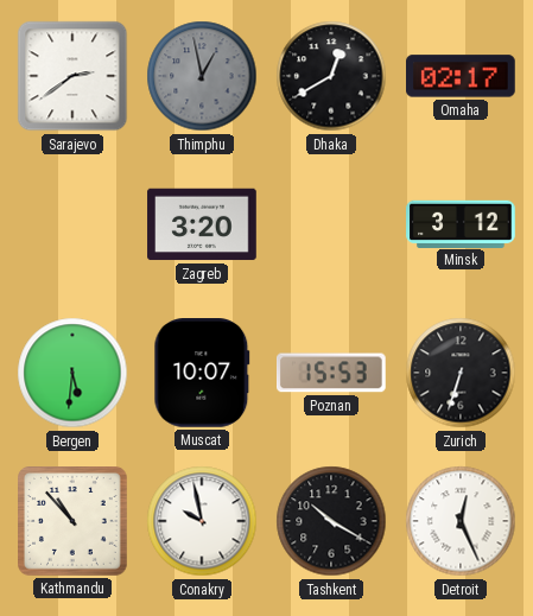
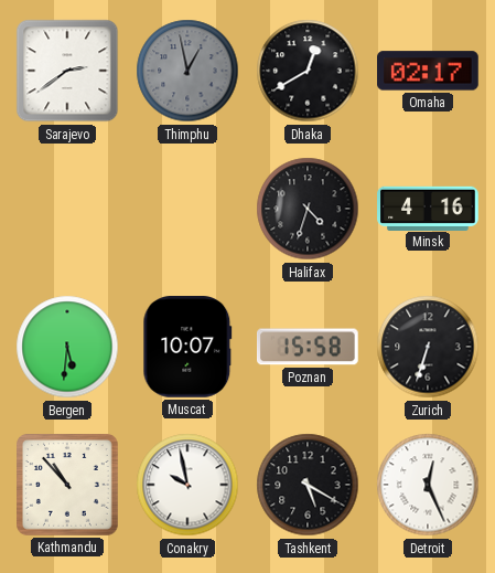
Zagreb: 3:20 -> none
Halifax: none -> 4:33
Minsk: 3:12 -> 4:16
Poznan: 15:53 -> 15:58
Tashkent: 10:20 -> 5:20
